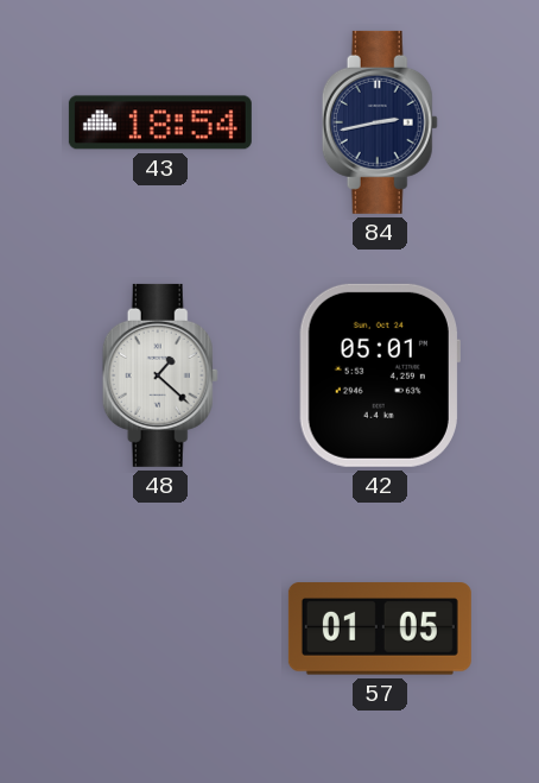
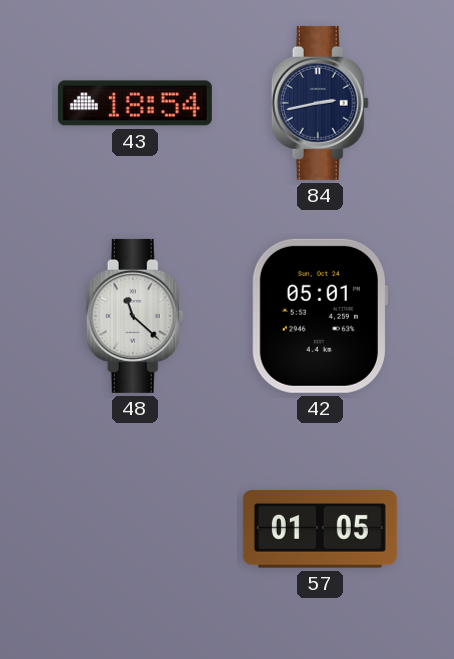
48: 1:22 -> 11:22
